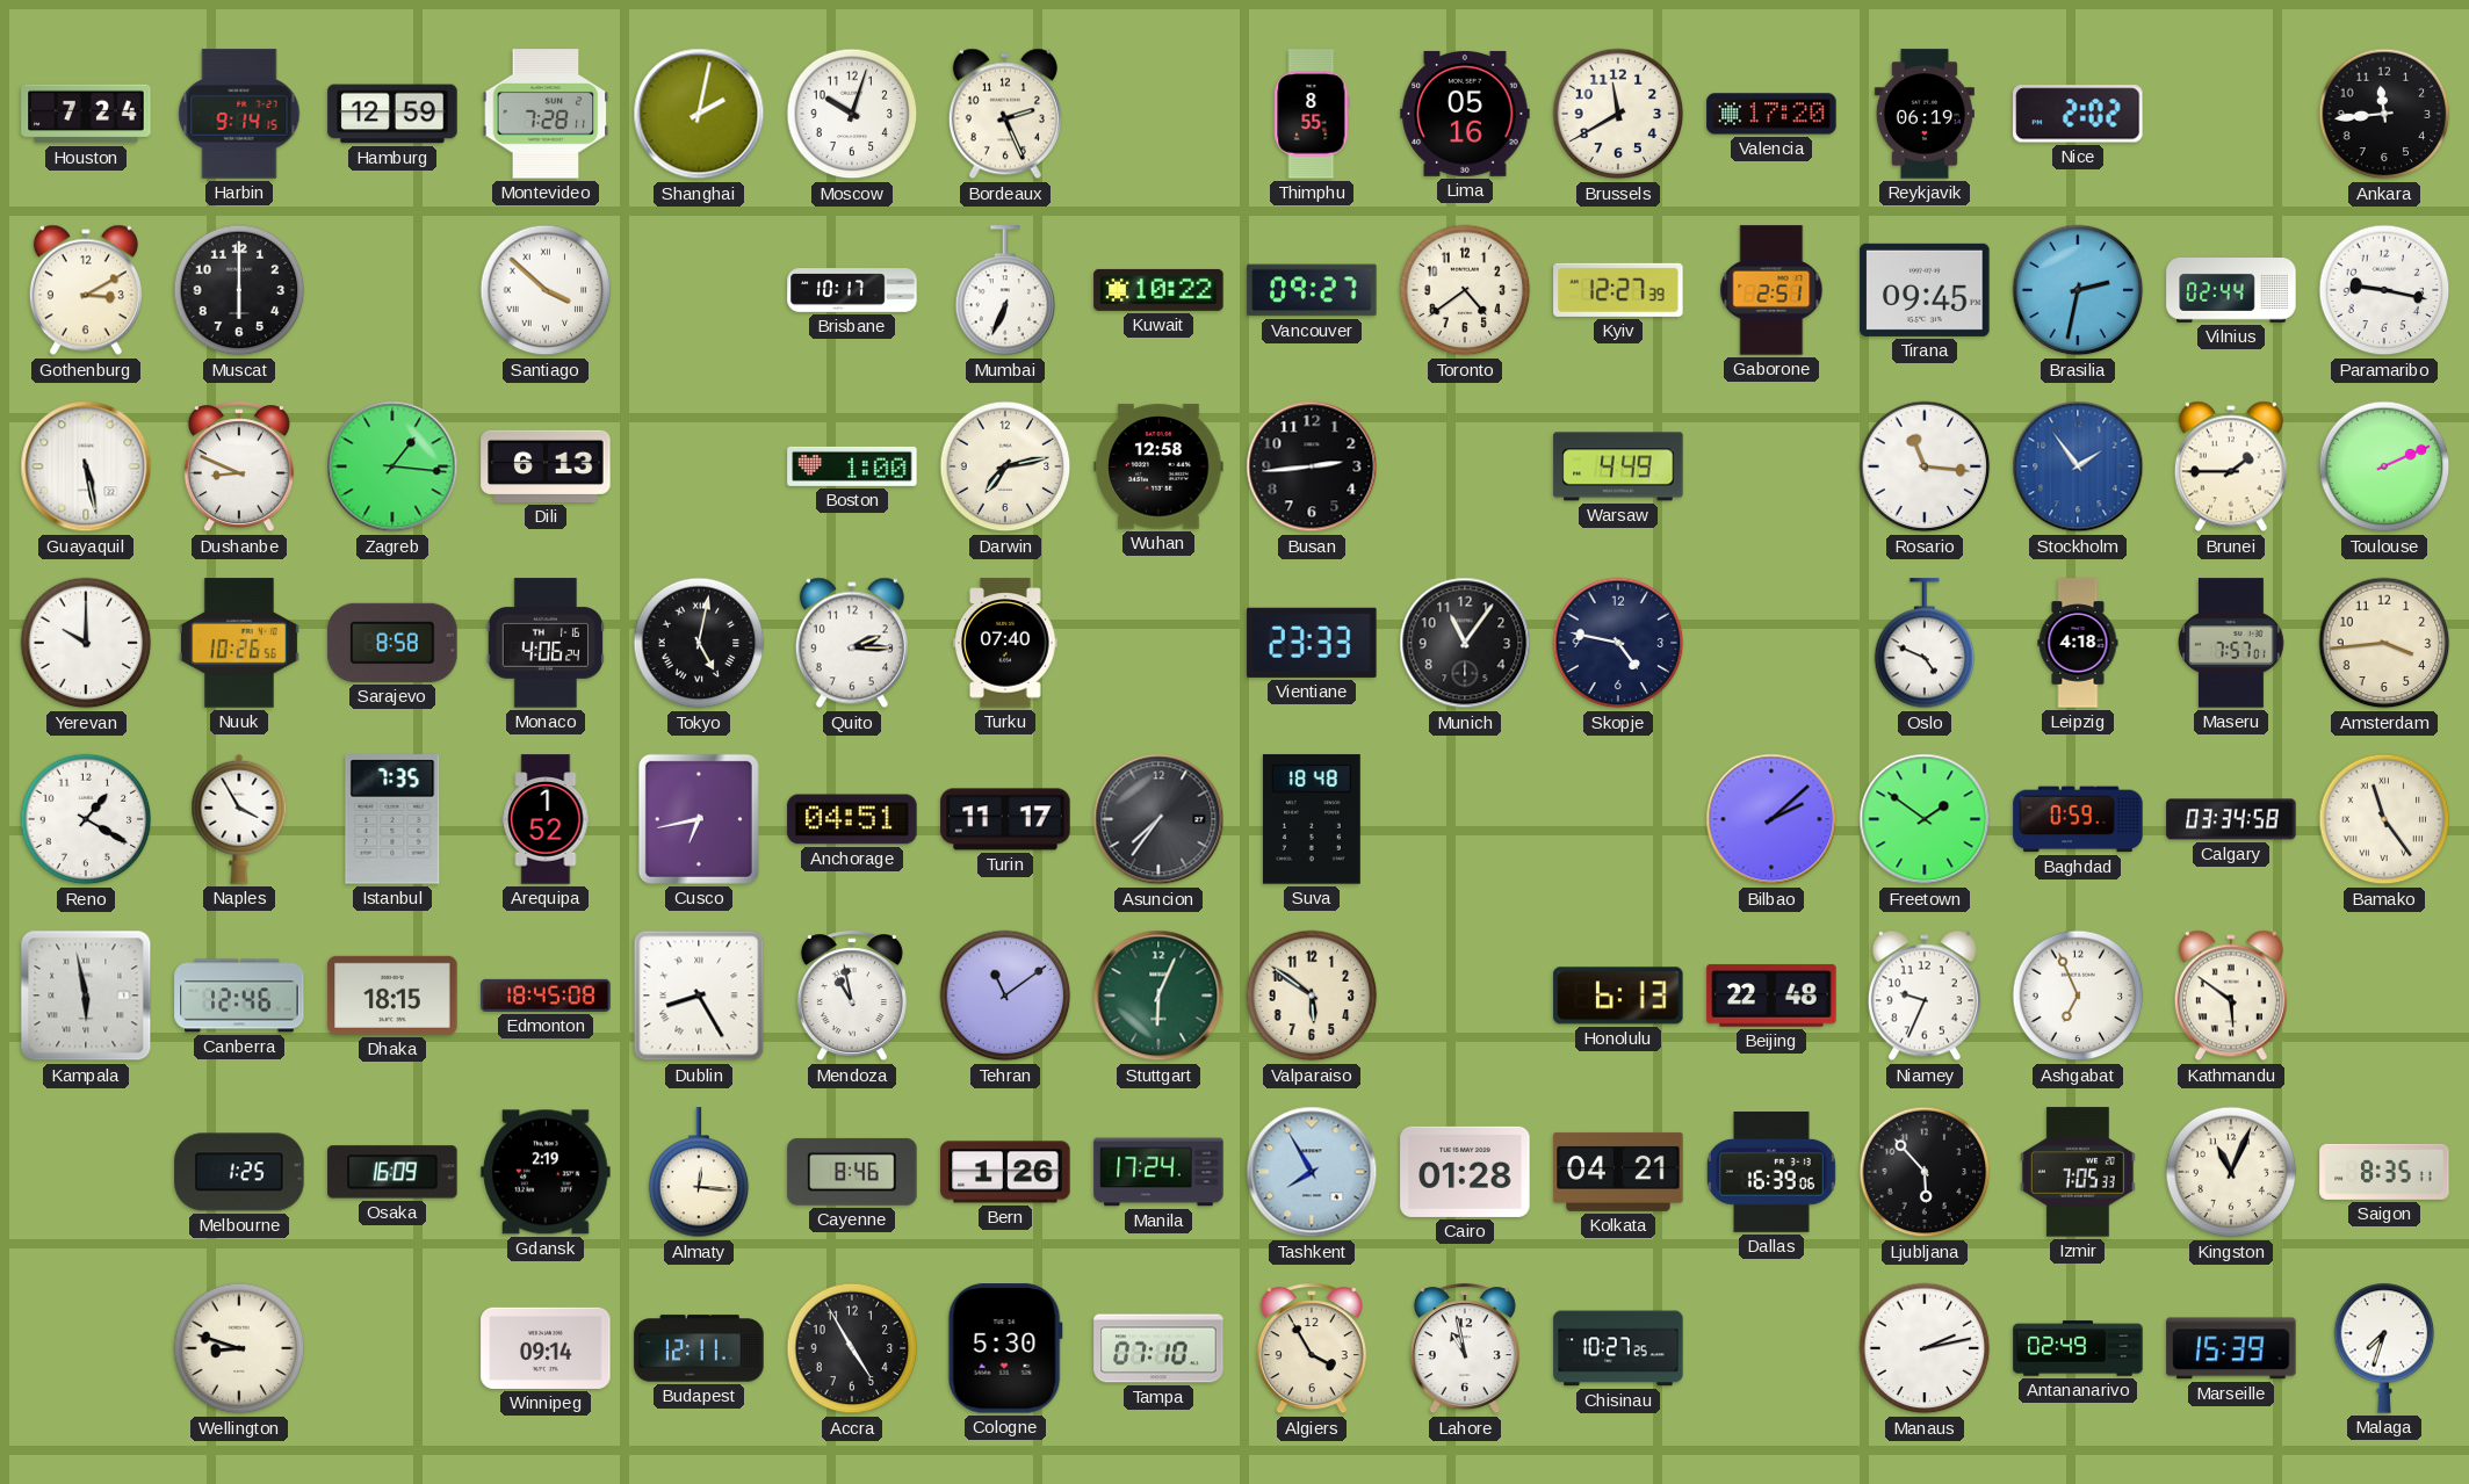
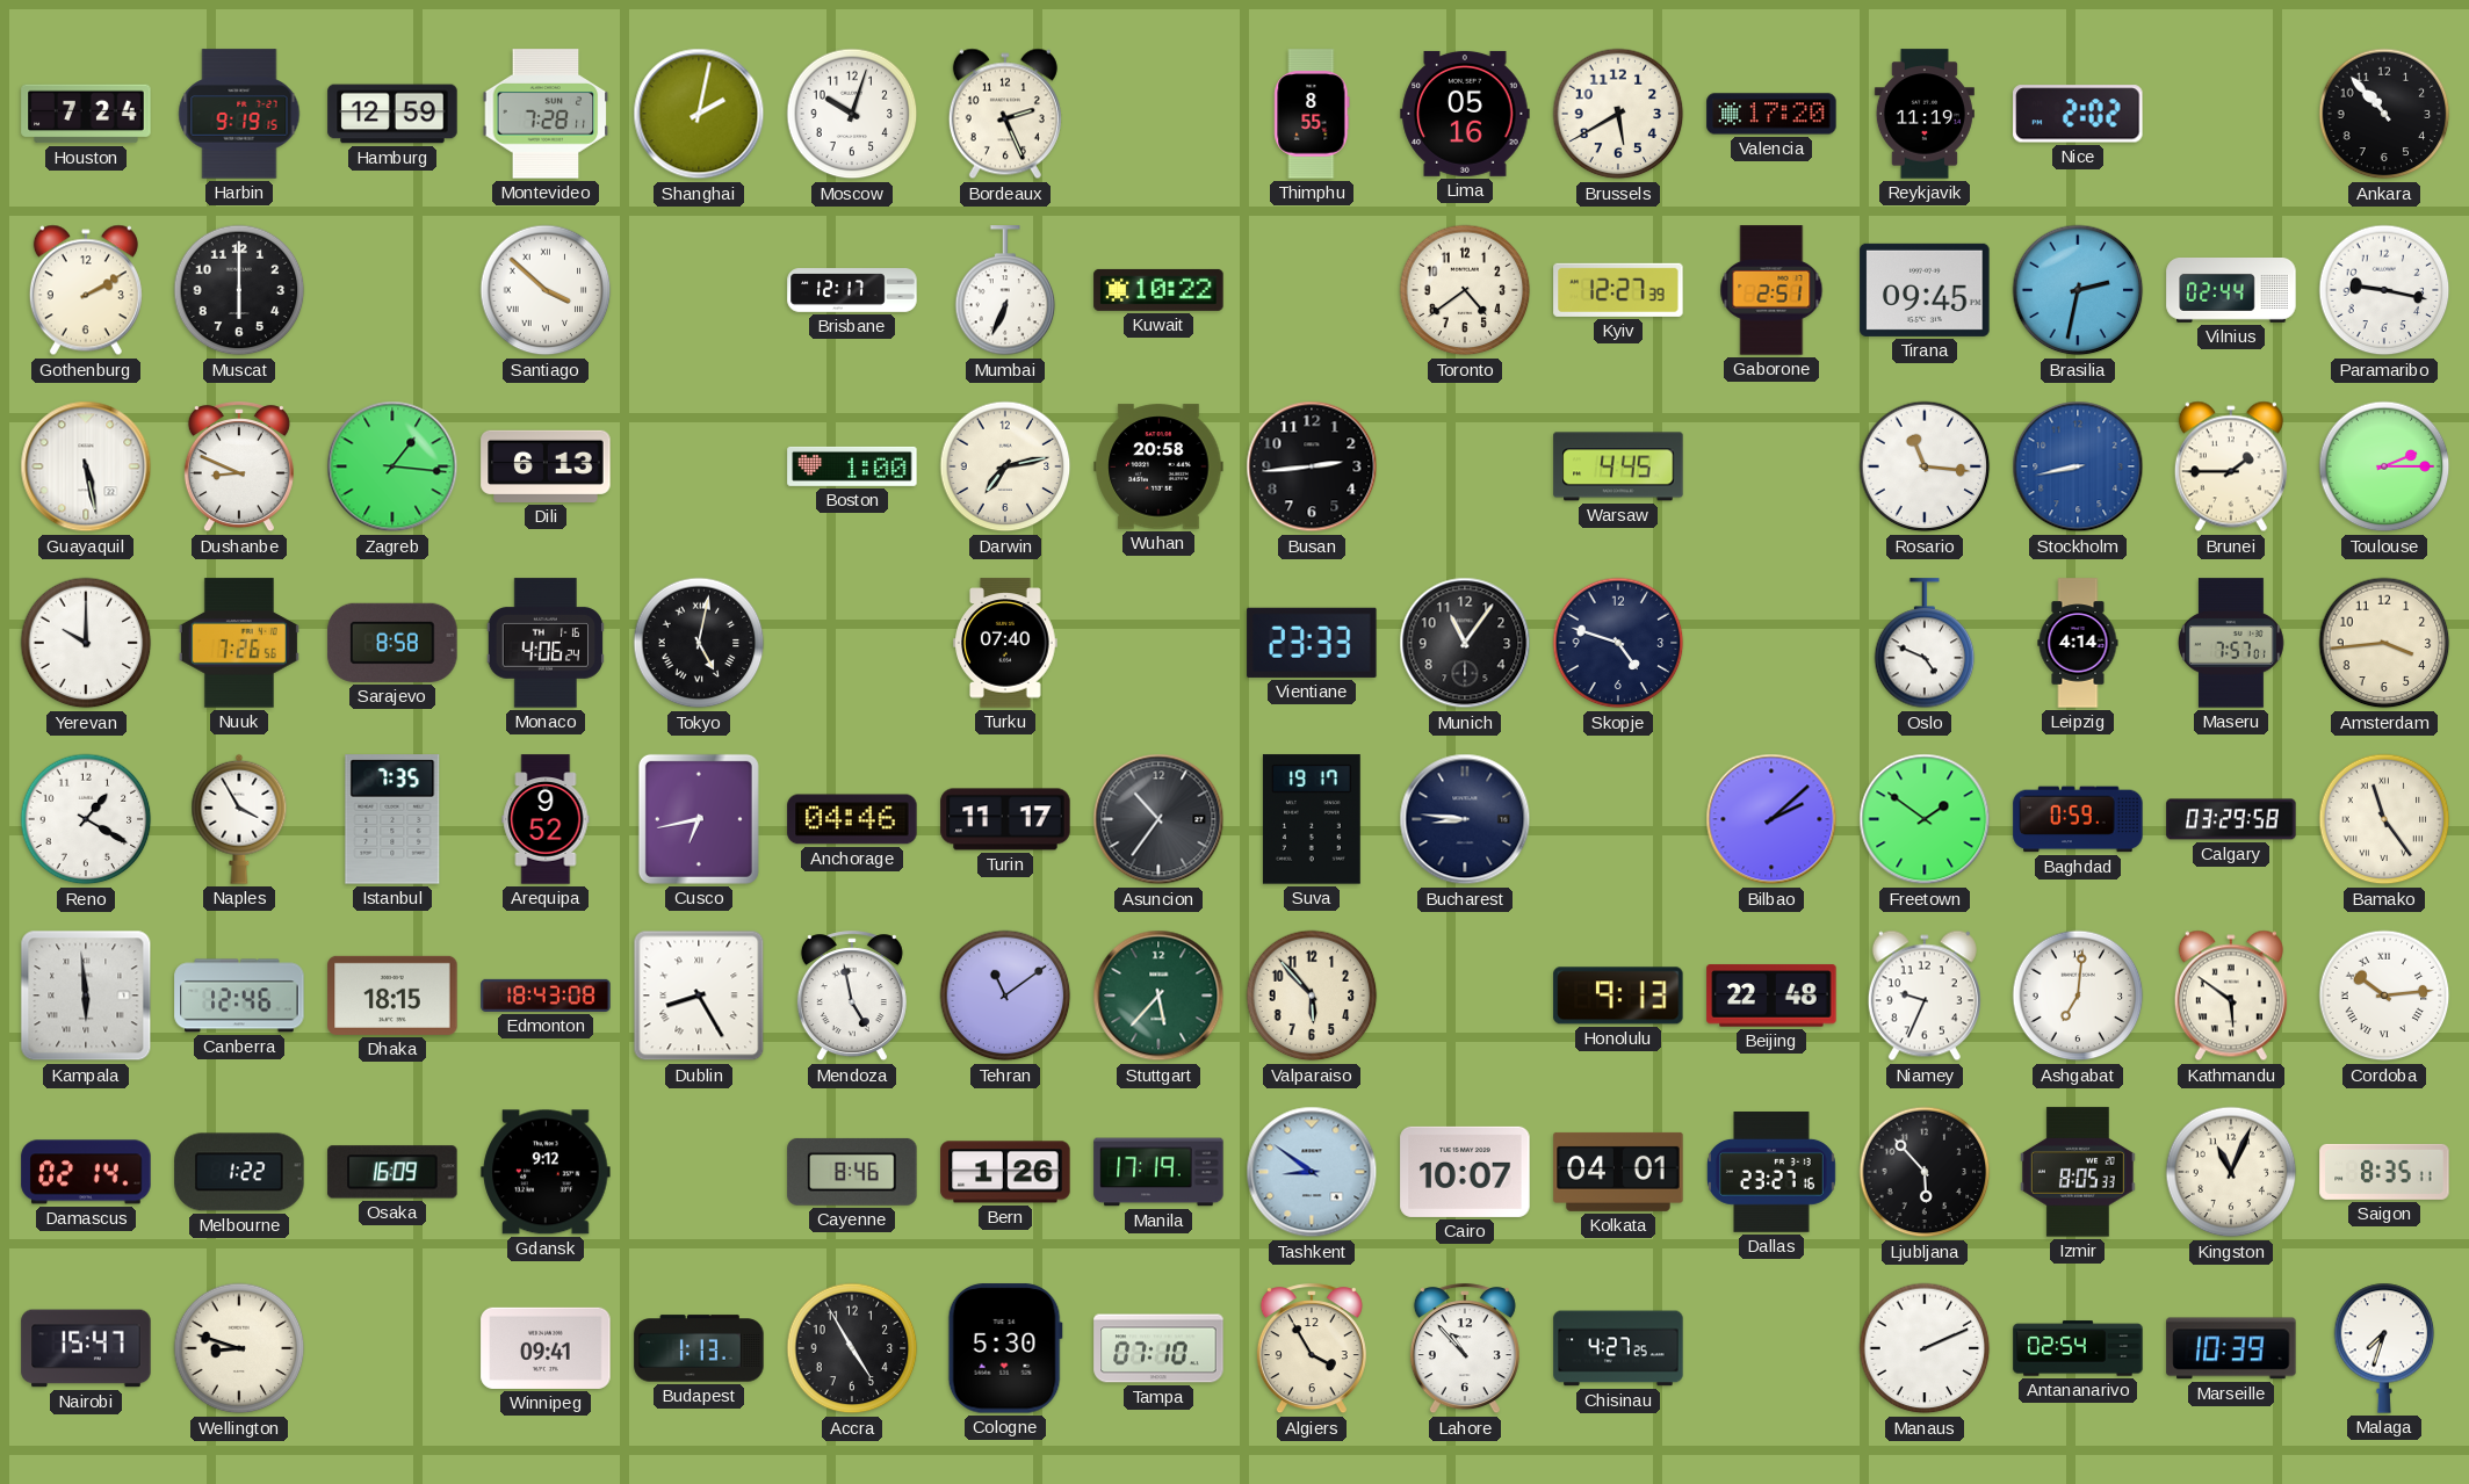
Harbin: 9:14 -> 9:19
Brussels: 11:40 -> 5:40
Reykjavik: 06:19 -> 11:19
Ankara: 11:44 -> 10:53
Gothenburg: 3:10 -> 2:10
Brisbane: 10:17 -> 12:17
Vancouver: 09:27 -> none
Wuhan: 12:58 -> 20:58
Warsaw: 4:49 -> 4:45
Stockholm: 1:54 -> 8:43
Toulouse: 2:11 -> 2:15
Nuuk: 10:26 -> 7:26
Quito: 2:15 -> none
Skopje: 4:47 -> 4:48
Leipzig: 4:18 -> 4:14
Arequipa: 1:52 -> 9:52
Anchorage: 04:51 -> 04:46
Asuncion: 7:36 -> 10:36
Suva: 18:48 -> 19:17
Bucharest: none -> 8:46
Calgary: 03:34 -> 03:29
Kampala: 5:58 -> 5:59
Edmonton: 18:45 -> 18:43
Mendoza: 10:58 -> 4:58
Stuttgart: 6:04 -> 5:37
Valparaiso: 5:51 -> 5:53
Honolulu: 6:13 -> 9:13
Ashgabat: 6:56 -> 7:01
Cordoba: none -> 10:14
Damascus: none -> 02:14
Melbourne: 1:25 -> 1:22
Gdansk: 2:19 -> 9:12
Almaty: 12:16 -> none
Manila: 17:24 -> 17:19
Tashkent: 7:55 -> 8:51
Cairo: 01:28 -> 10:07
Kolkata: 04:21 -> 04:01
Dallas: 16:39 -> 23:27
Izmir: 7:05 -> 8:05
Nairobi: none -> 15:47
Winnipeg: 09:14 -> 09:41
Budapest: 12:11 -> 1:13
Lahore: 10:58 -> 10:53
Chisinau: 10:27 -> 4:27
Manaus: 2:13 -> 2:11
Antananarivo: 02:49 -> 02:54
Marseille: 15:39 -> 10:39
